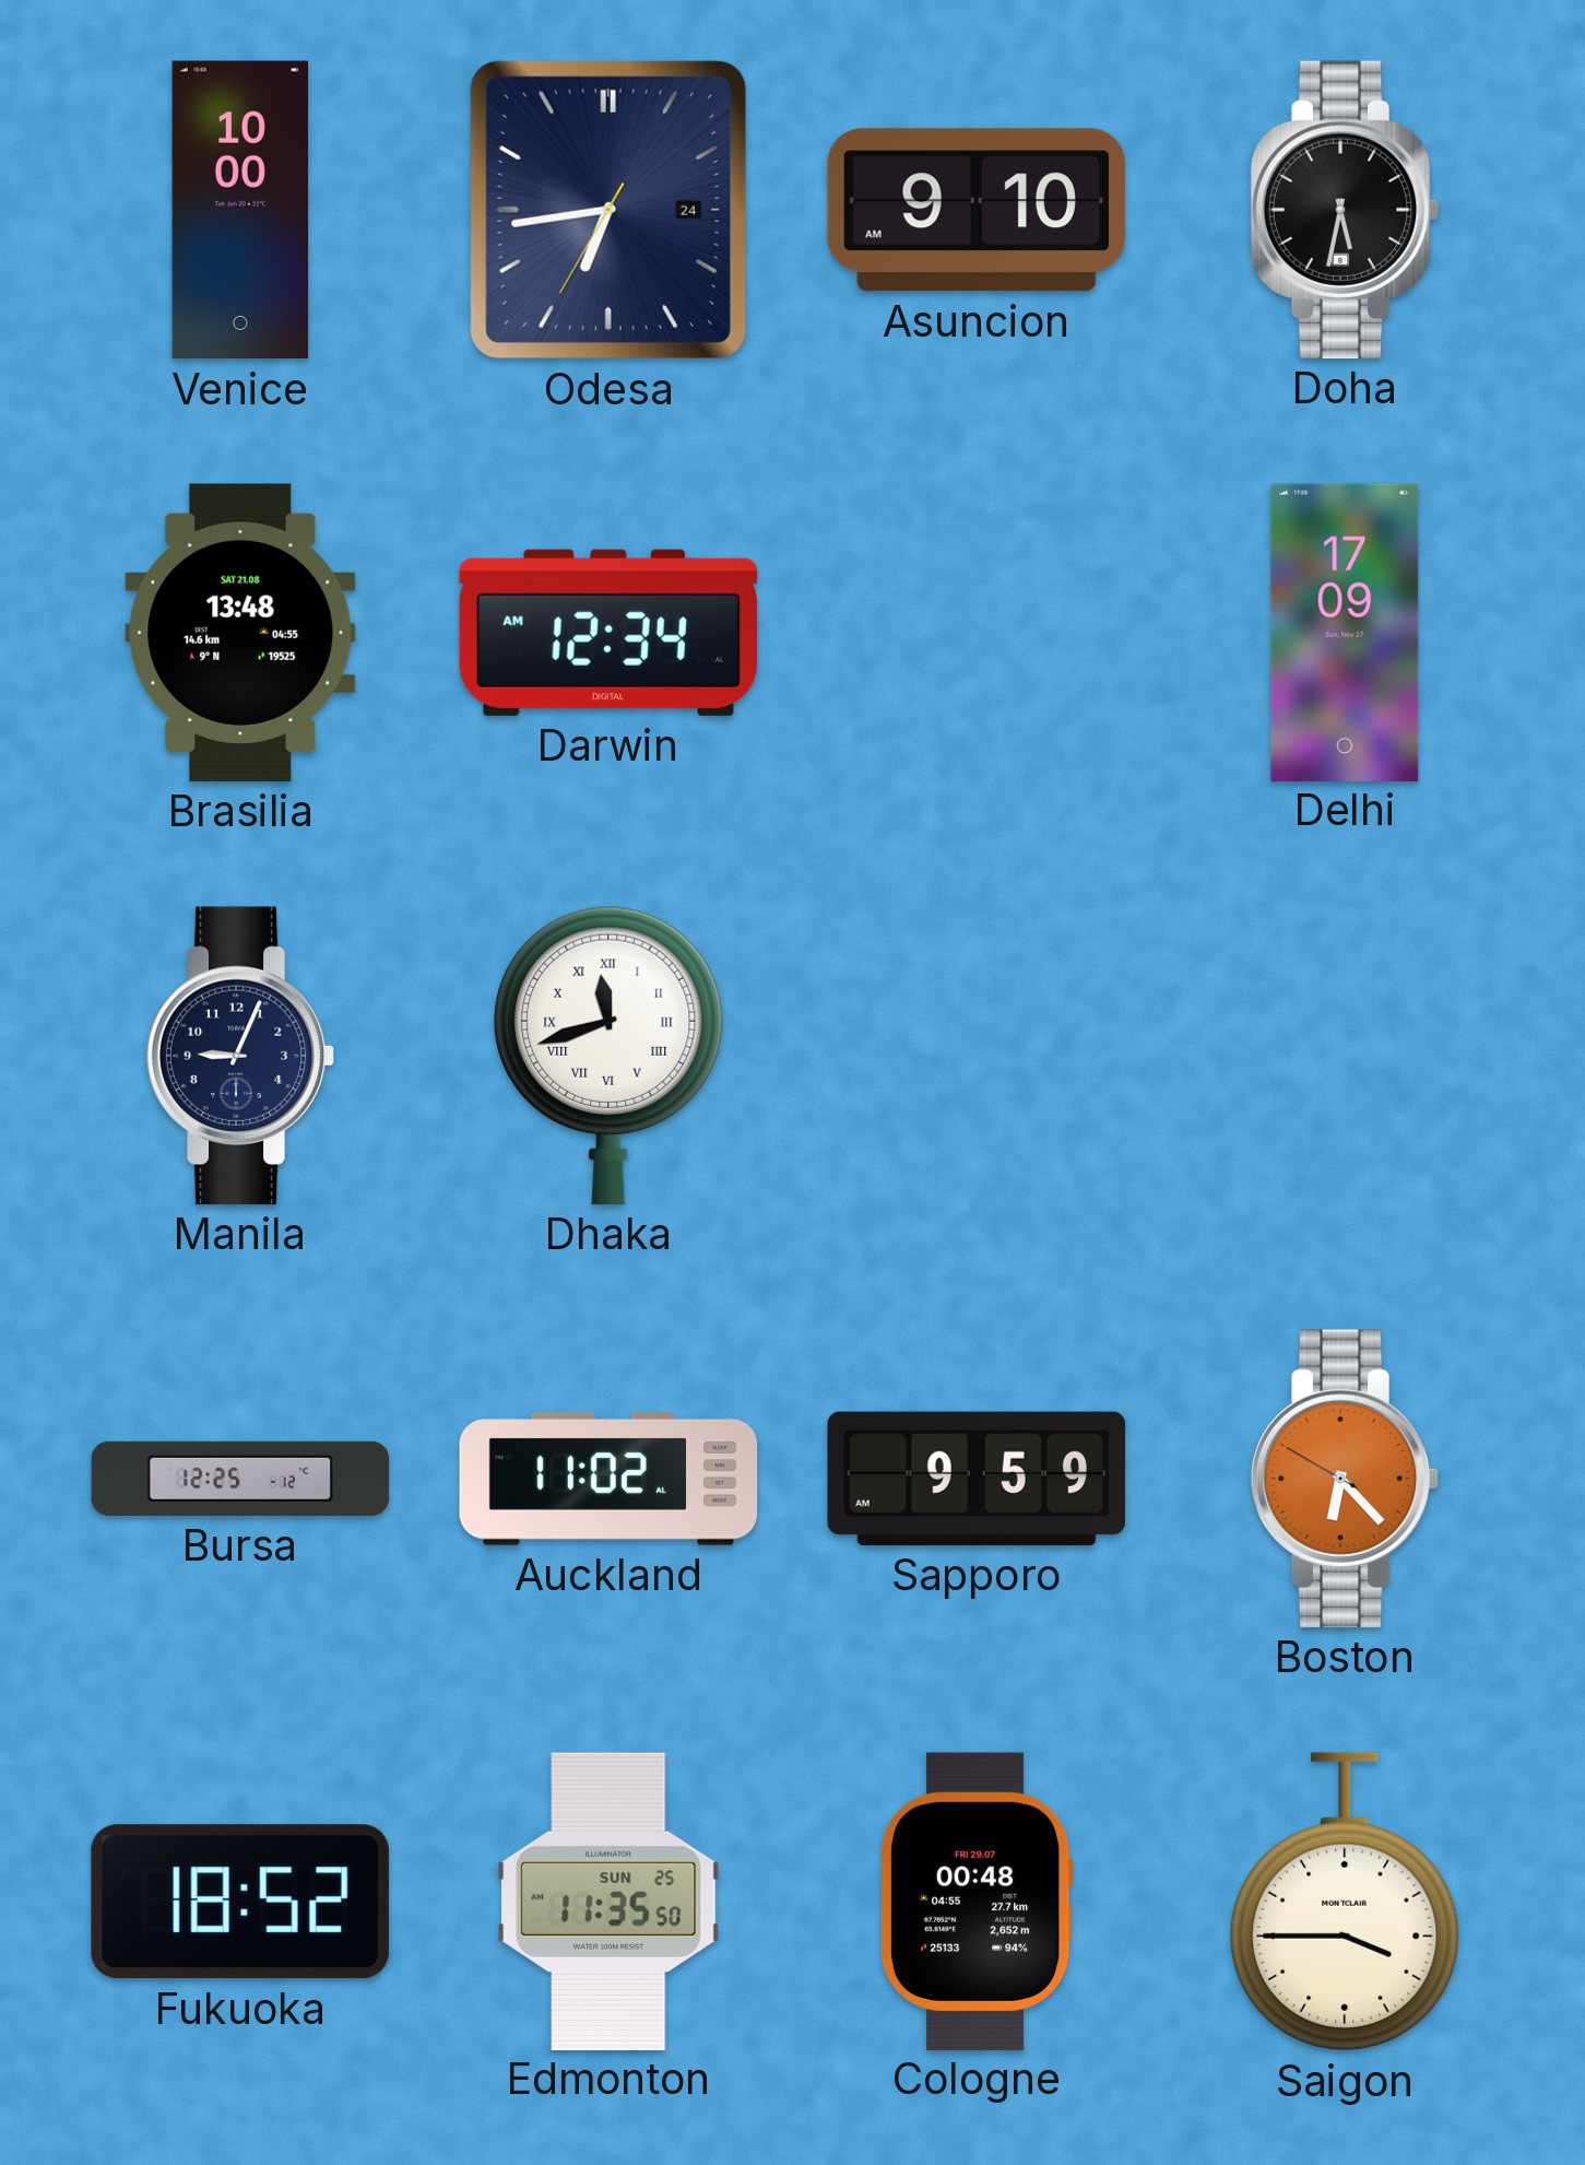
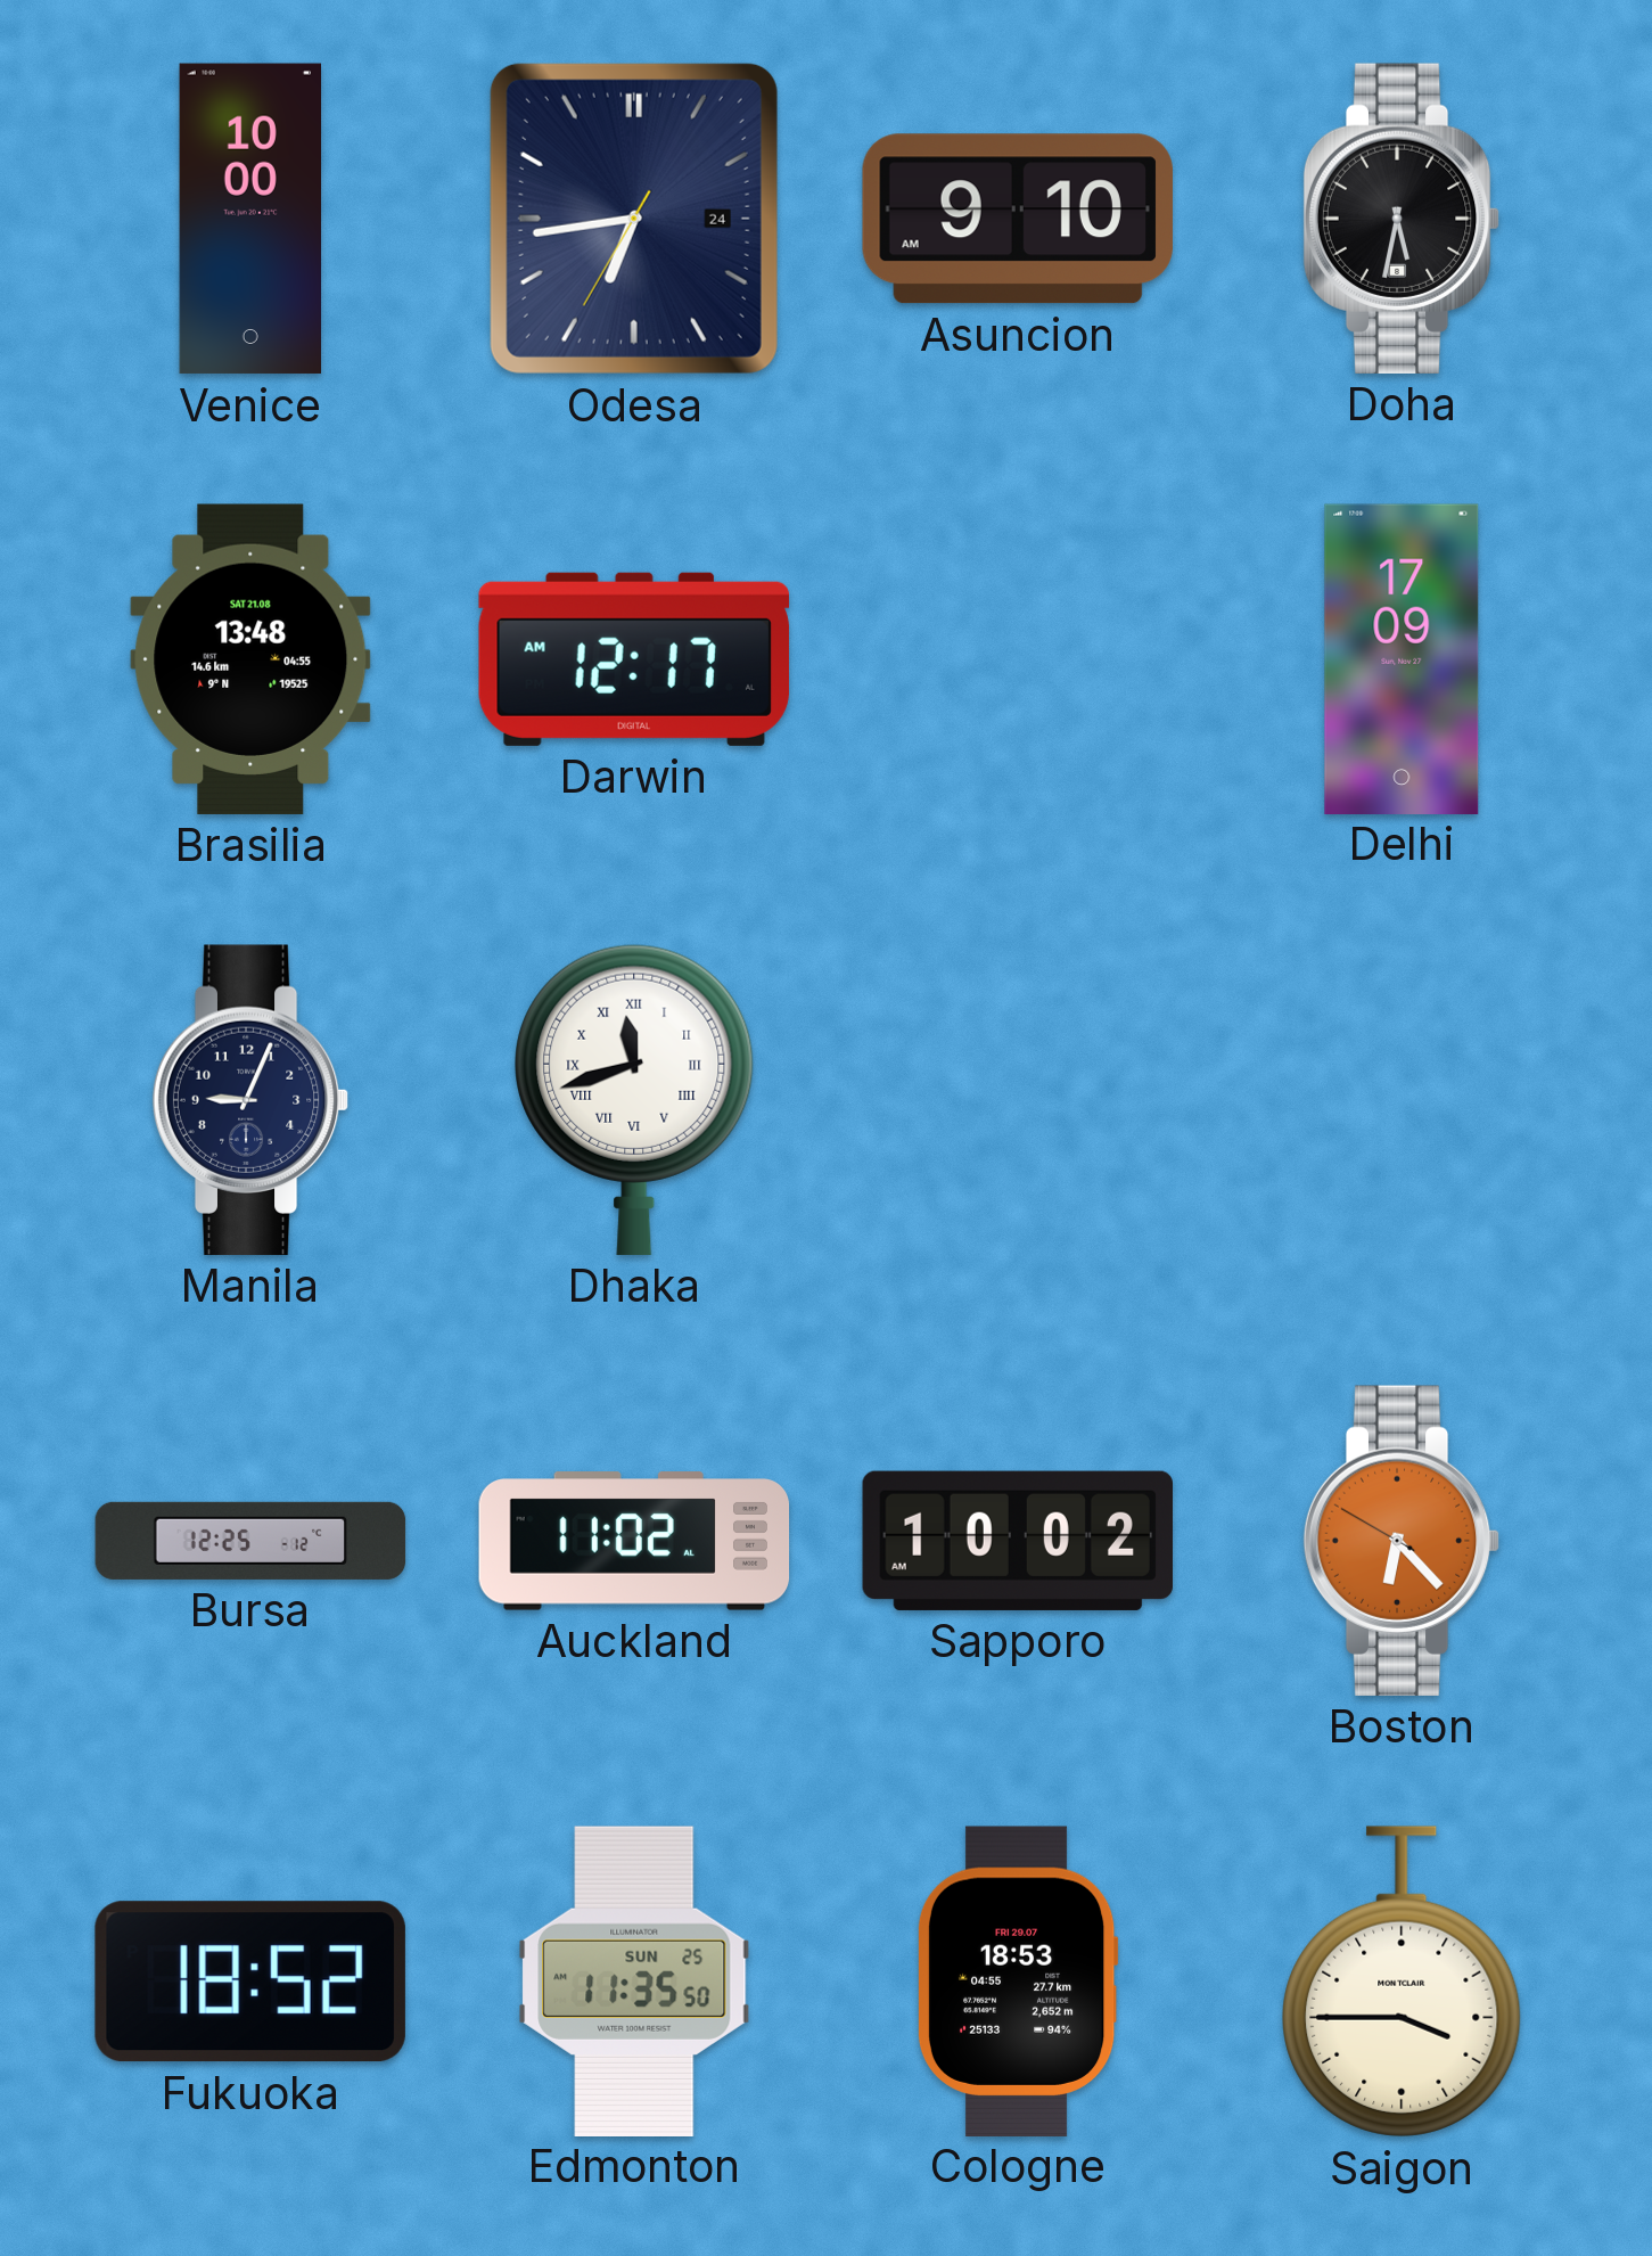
Darwin: 12:34 -> 12:17
Sapporo: 9:59 -> 10:02
Cologne: 00:48 -> 18:53
